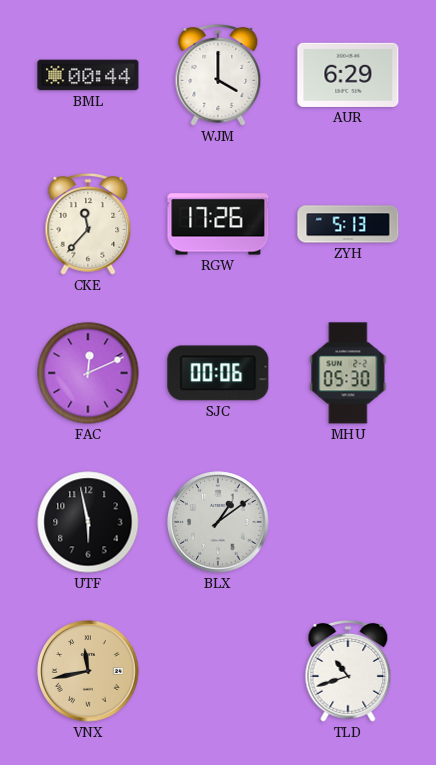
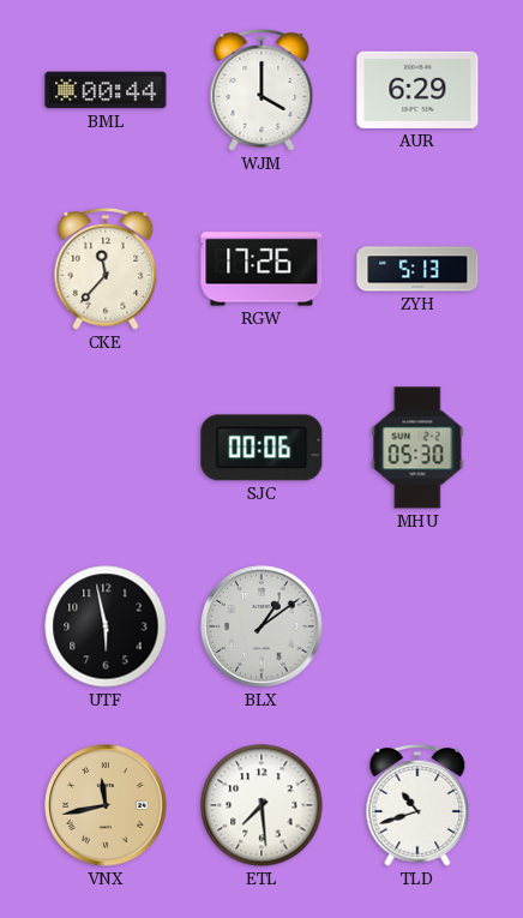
FAC: 12:11 -> none
ETL: none -> 7:29
